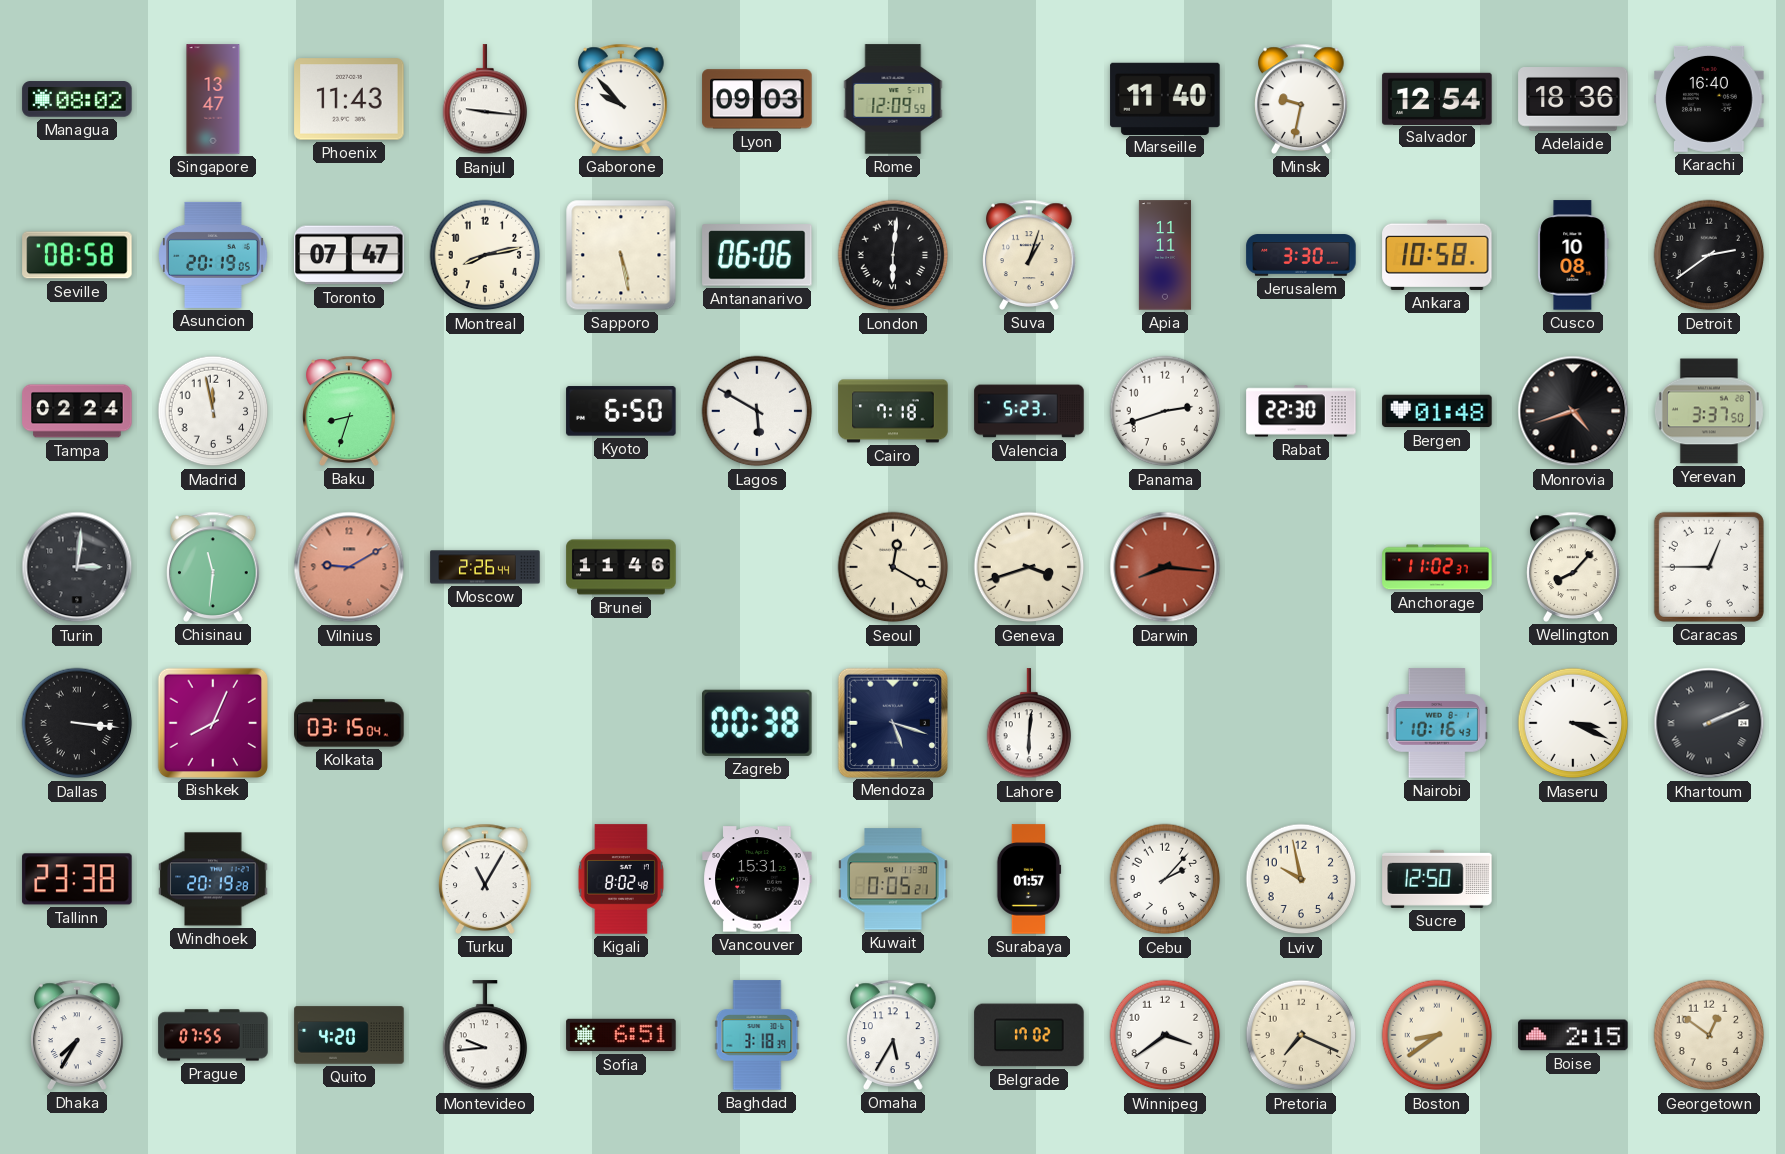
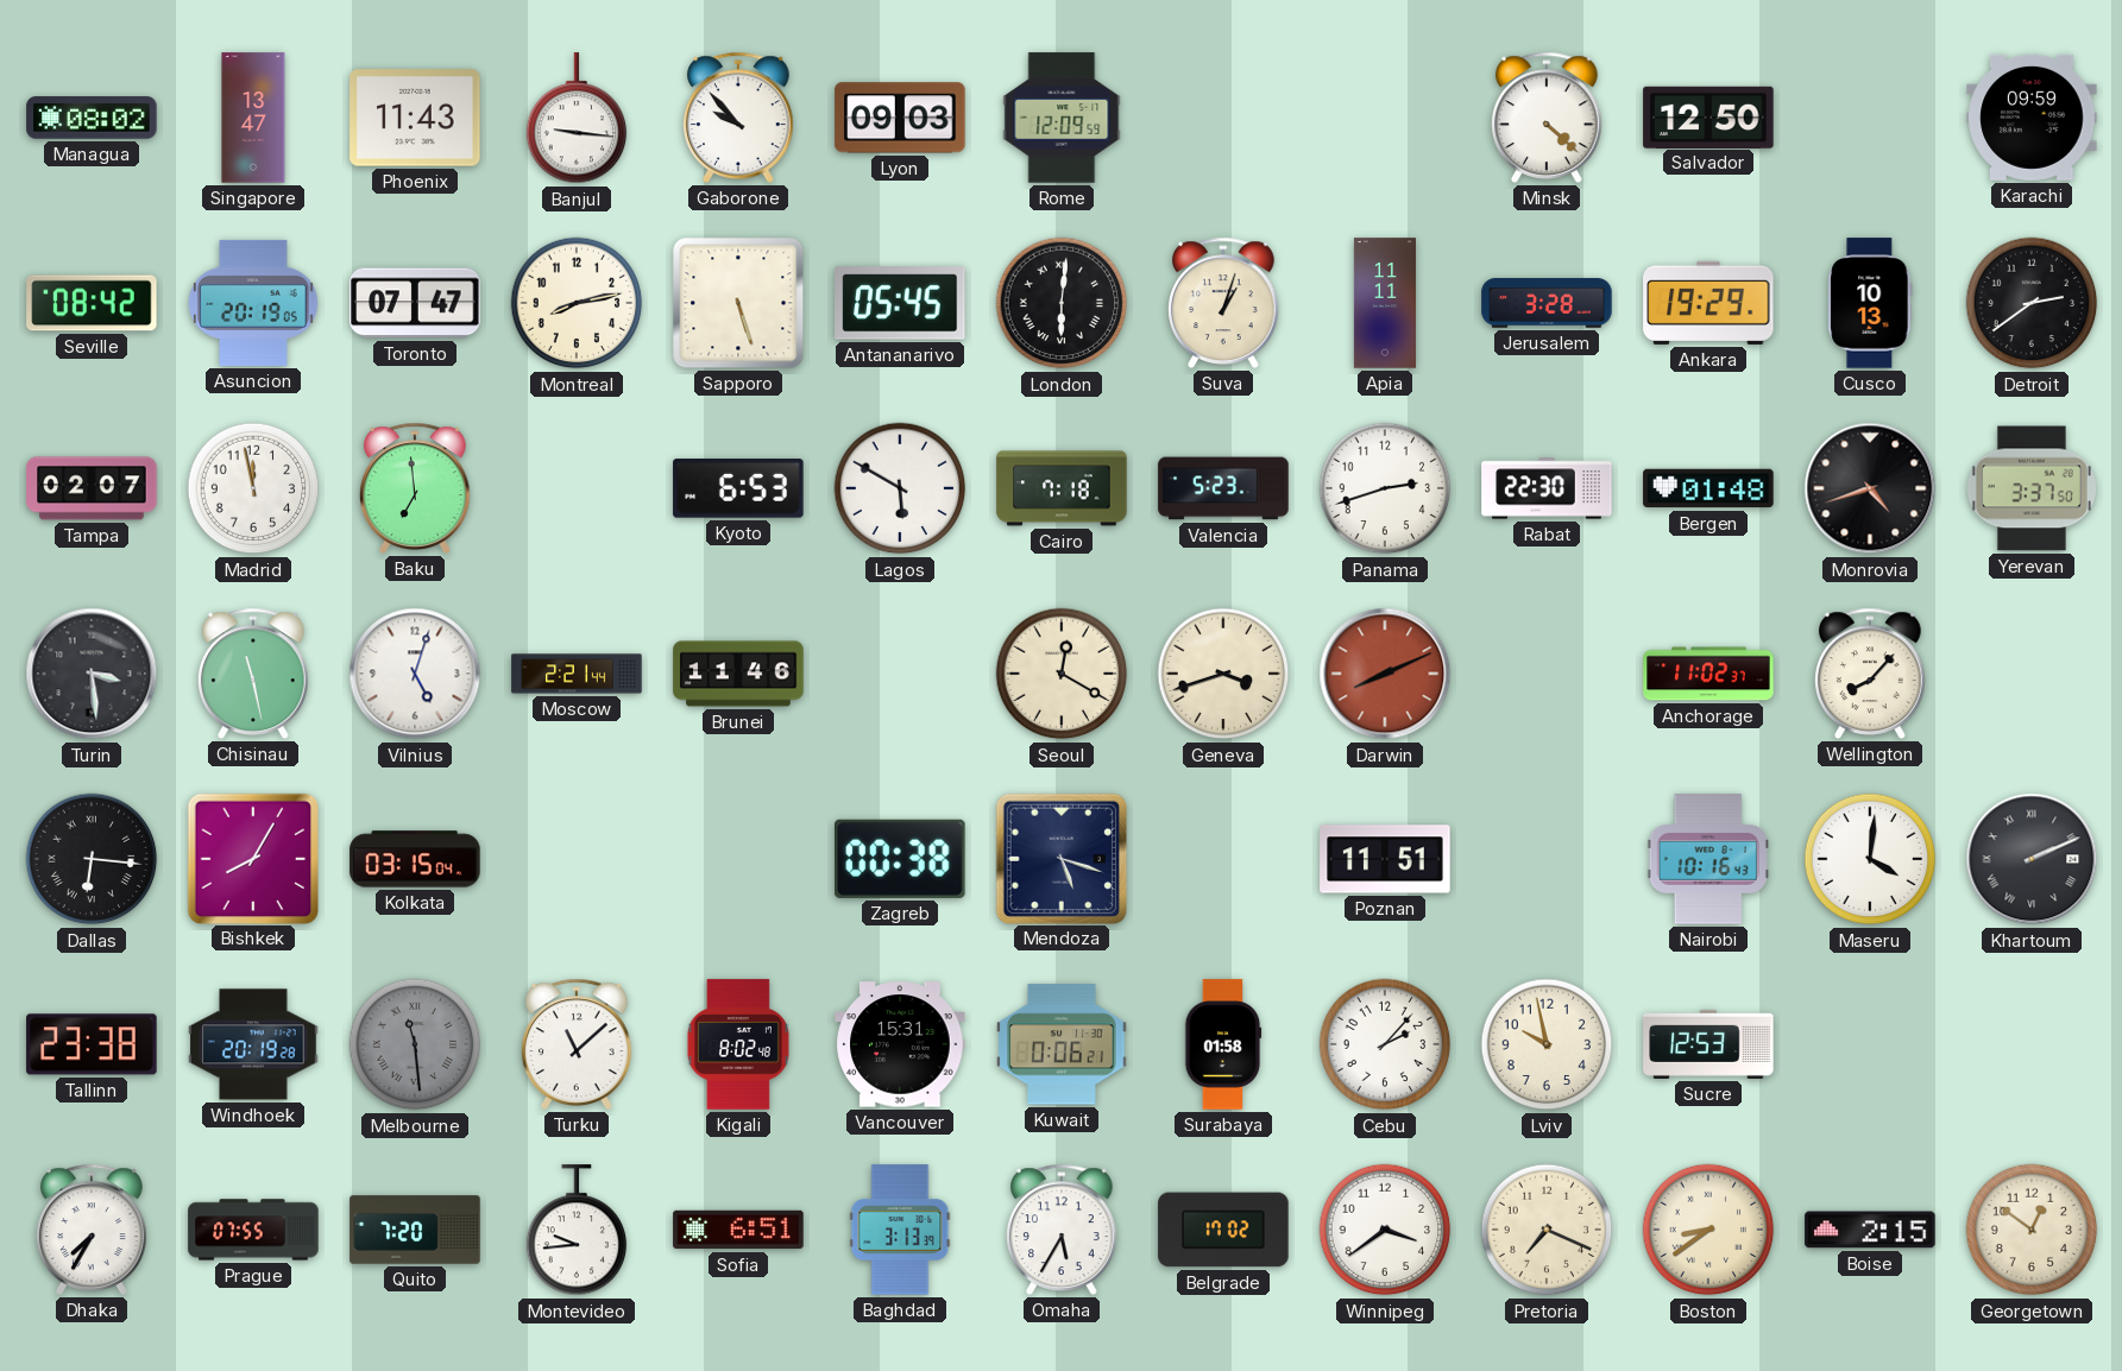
Marseille: 11:40 -> none
Minsk: 9:32 -> 4:22
Salvador: 12:54 -> 12:50
Adelaide: 18:36 -> none
Karachi: 16:40 -> 09:59
Seville: 08:58 -> 08:42
Sapporo: 5:28 -> 5:27
Antananarivo: 06:06 -> 05:45
Jerusalem: 3:30 -> 3:28
Ankara: 10:58 -> 19:29
Cusco: 10:08 -> 10:13
Tampa: 02:24 -> 02:07
Baku: 8:33 -> 6:59
Kyoto: 6:50 -> 6:53
Turin: 3:01 -> 3:29
Chisinau: 11:31 -> 11:28
Vilnius: 9:10 -> 5:03
Vilnius dial: salmon -> white
Moscow: 2:26 -> 2:21
Darwin: 8:16 -> 8:11
Caracas: 12:45 -> none
Dallas: 3:16 -> 6:16
Bishkek: 8:04 -> 8:05
Lahore: 6:01 -> none
Poznan: none -> 11:51
Maseru: 3:19 -> 4:01
Melbourne: none -> 11:29
Turku: 11:05 -> 11:08
Kuwait: 0:05 -> 0:06
Surabaya: 01:57 -> 01:58
Sucre: 12:50 -> 12:53
Quito: 4:20 -> 7:20
Baghdad: 3:18 -> 3:13
